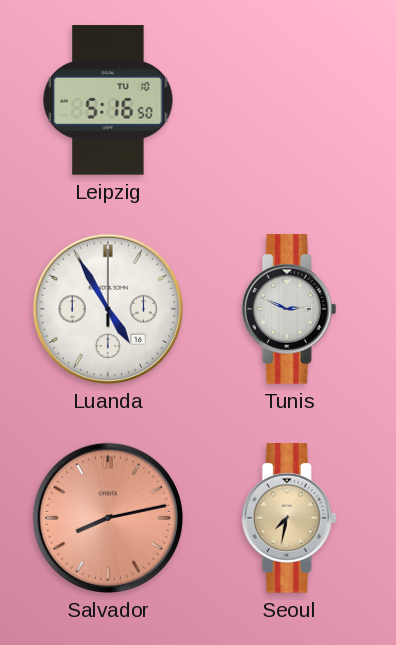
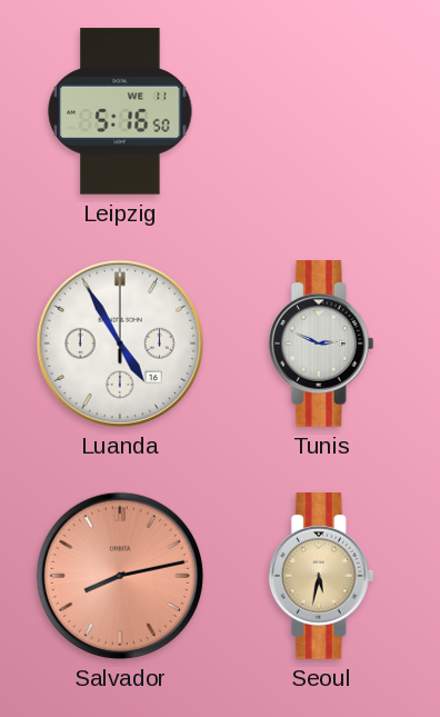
Leipzig date: TU 10 -> WE 11
Seoul: 7:32 -> 5:32
